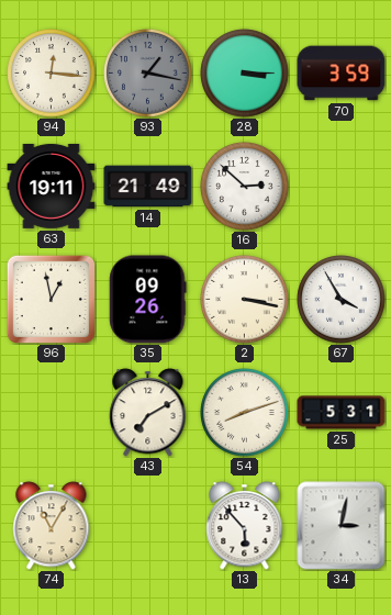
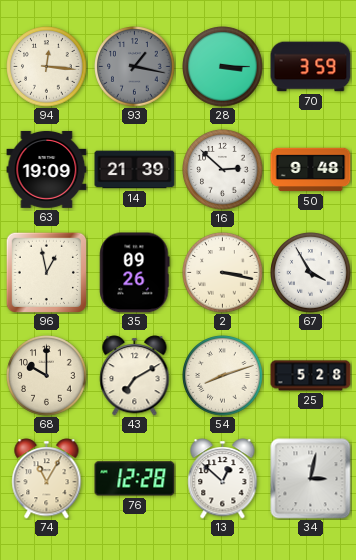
63: 19:11 -> 19:09
14: 21:49 -> 21:39
50: none -> 9:48
68: none -> 10:00
25: 5:31 -> 5:28
76: none -> 12:28
13: 5:53 -> 12:52
